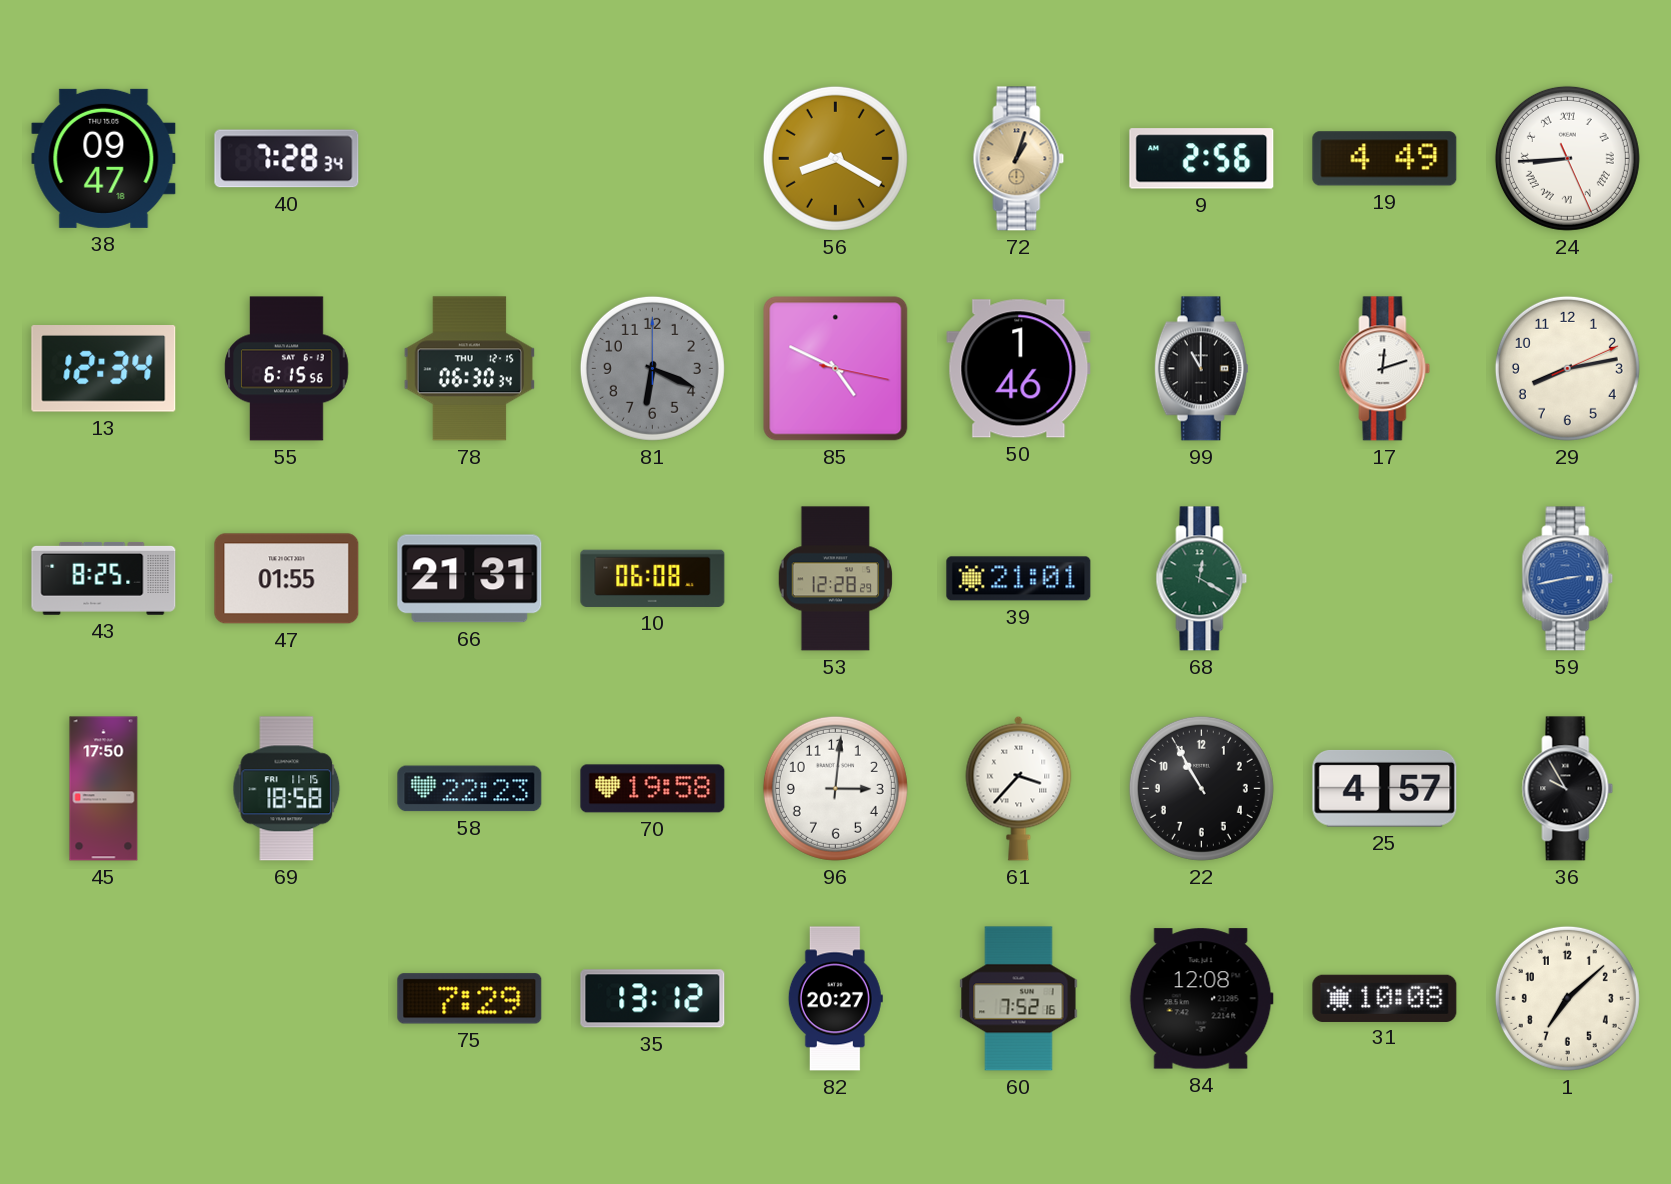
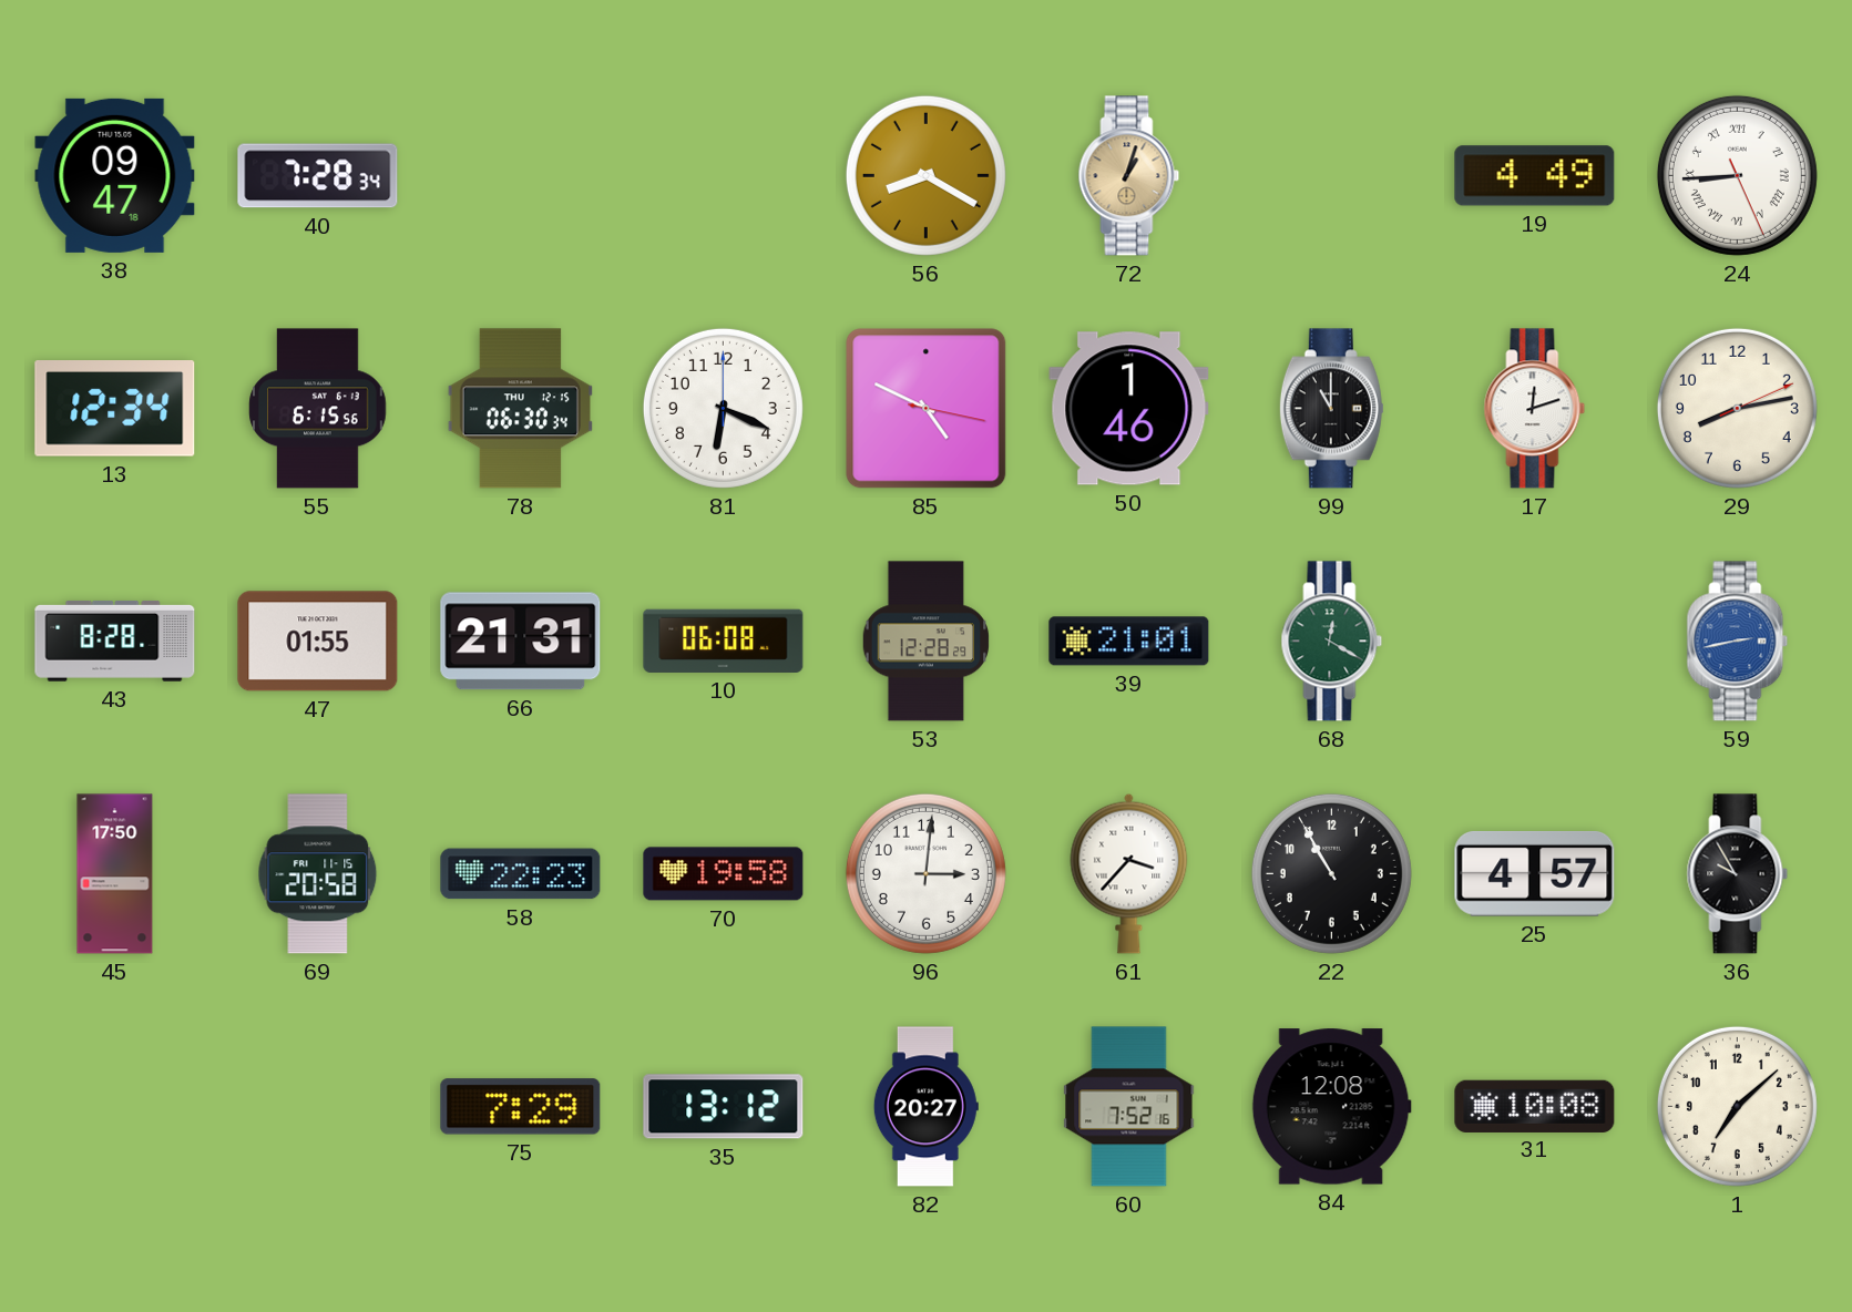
9: 2:56 -> none
81 dial: grey -> white
43: 8:25 -> 8:28
69: 18:58 -> 20:58
